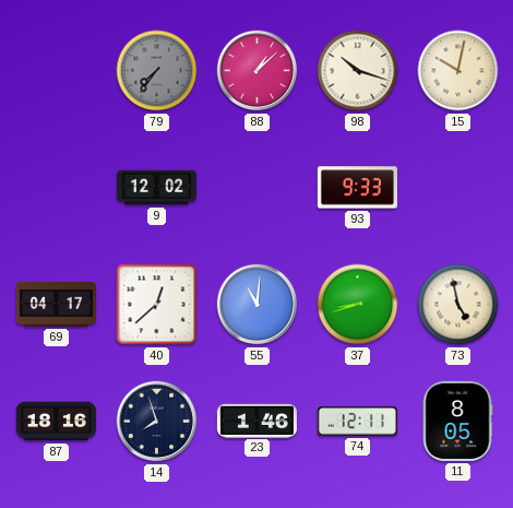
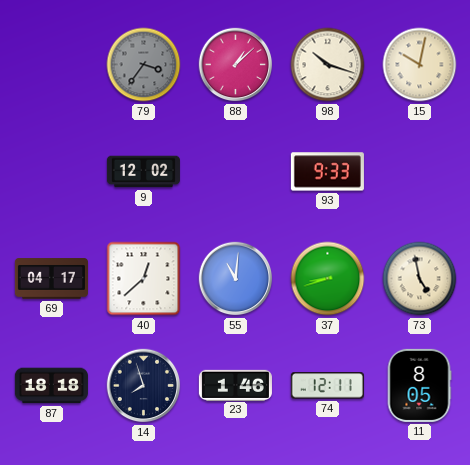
79: 7:36 -> 3:36
87: 18:16 -> 18:18
